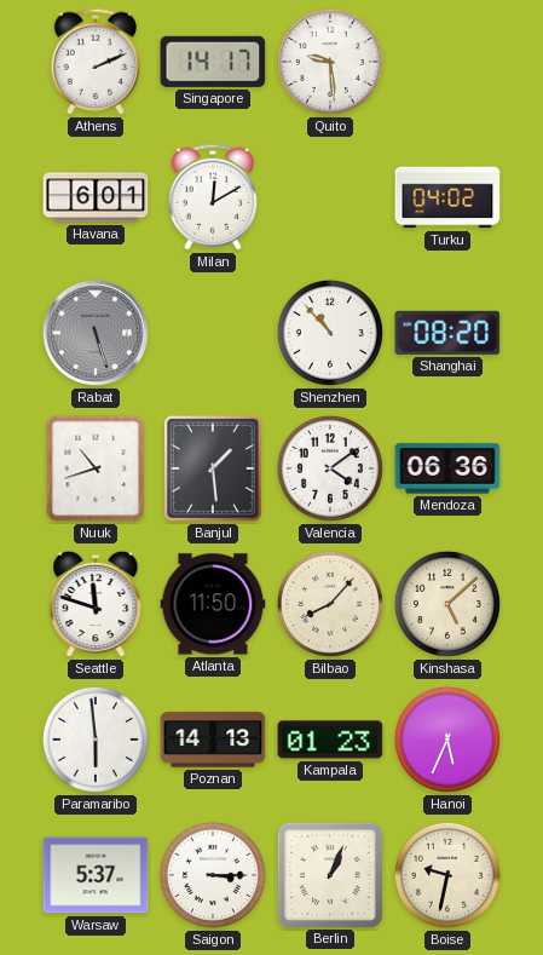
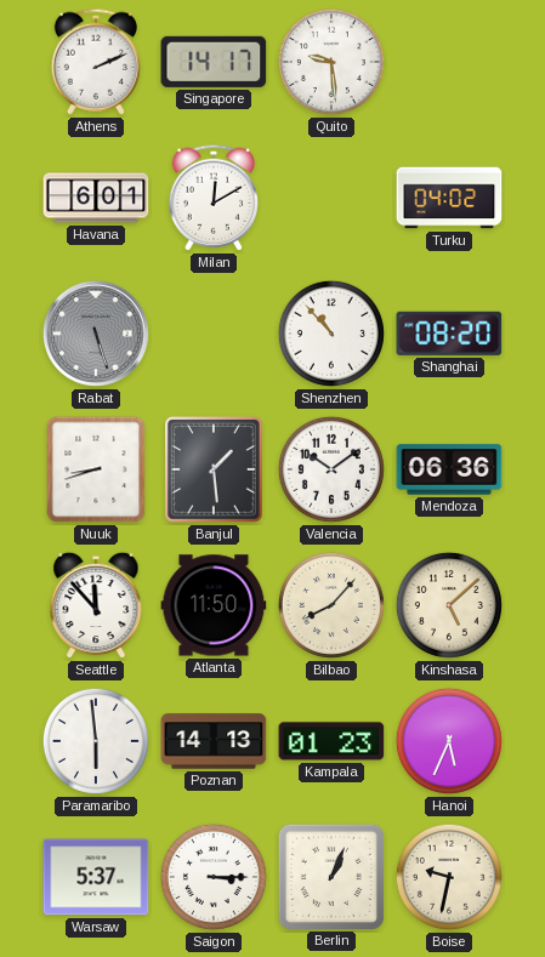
Nuuk: 10:42 -> 8:42
Valencia: 4:09 -> 10:09
Seattle: 11:48 -> 11:53
